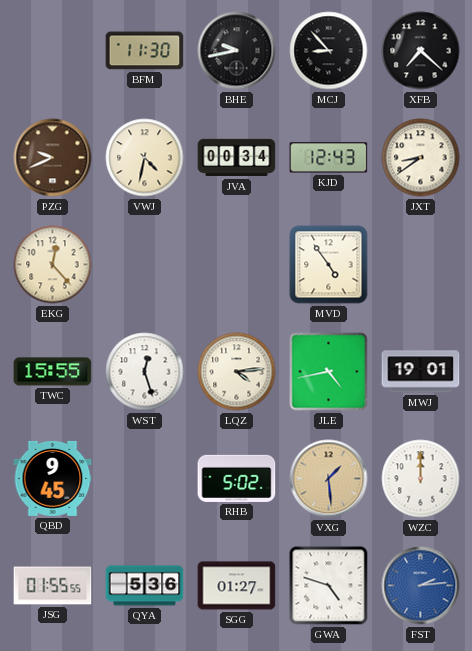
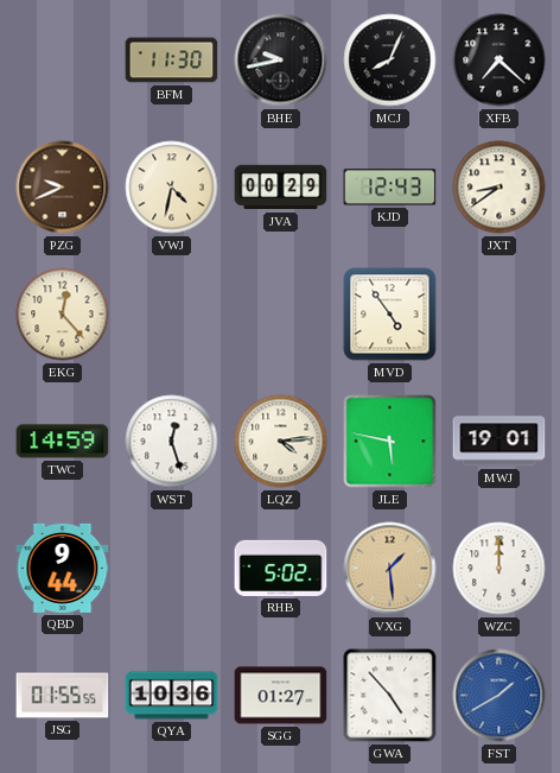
MCJ: 8:53 -> 8:04
JVA: 00:34 -> 00:29
TWC: 15:55 -> 14:59
JLE: 4:43 -> 5:47
QBD: 9:45 -> 9:44
QYA: 5:36 -> 10:36
GWA: 4:48 -> 4:53
FST: 2:14 -> 1:40
